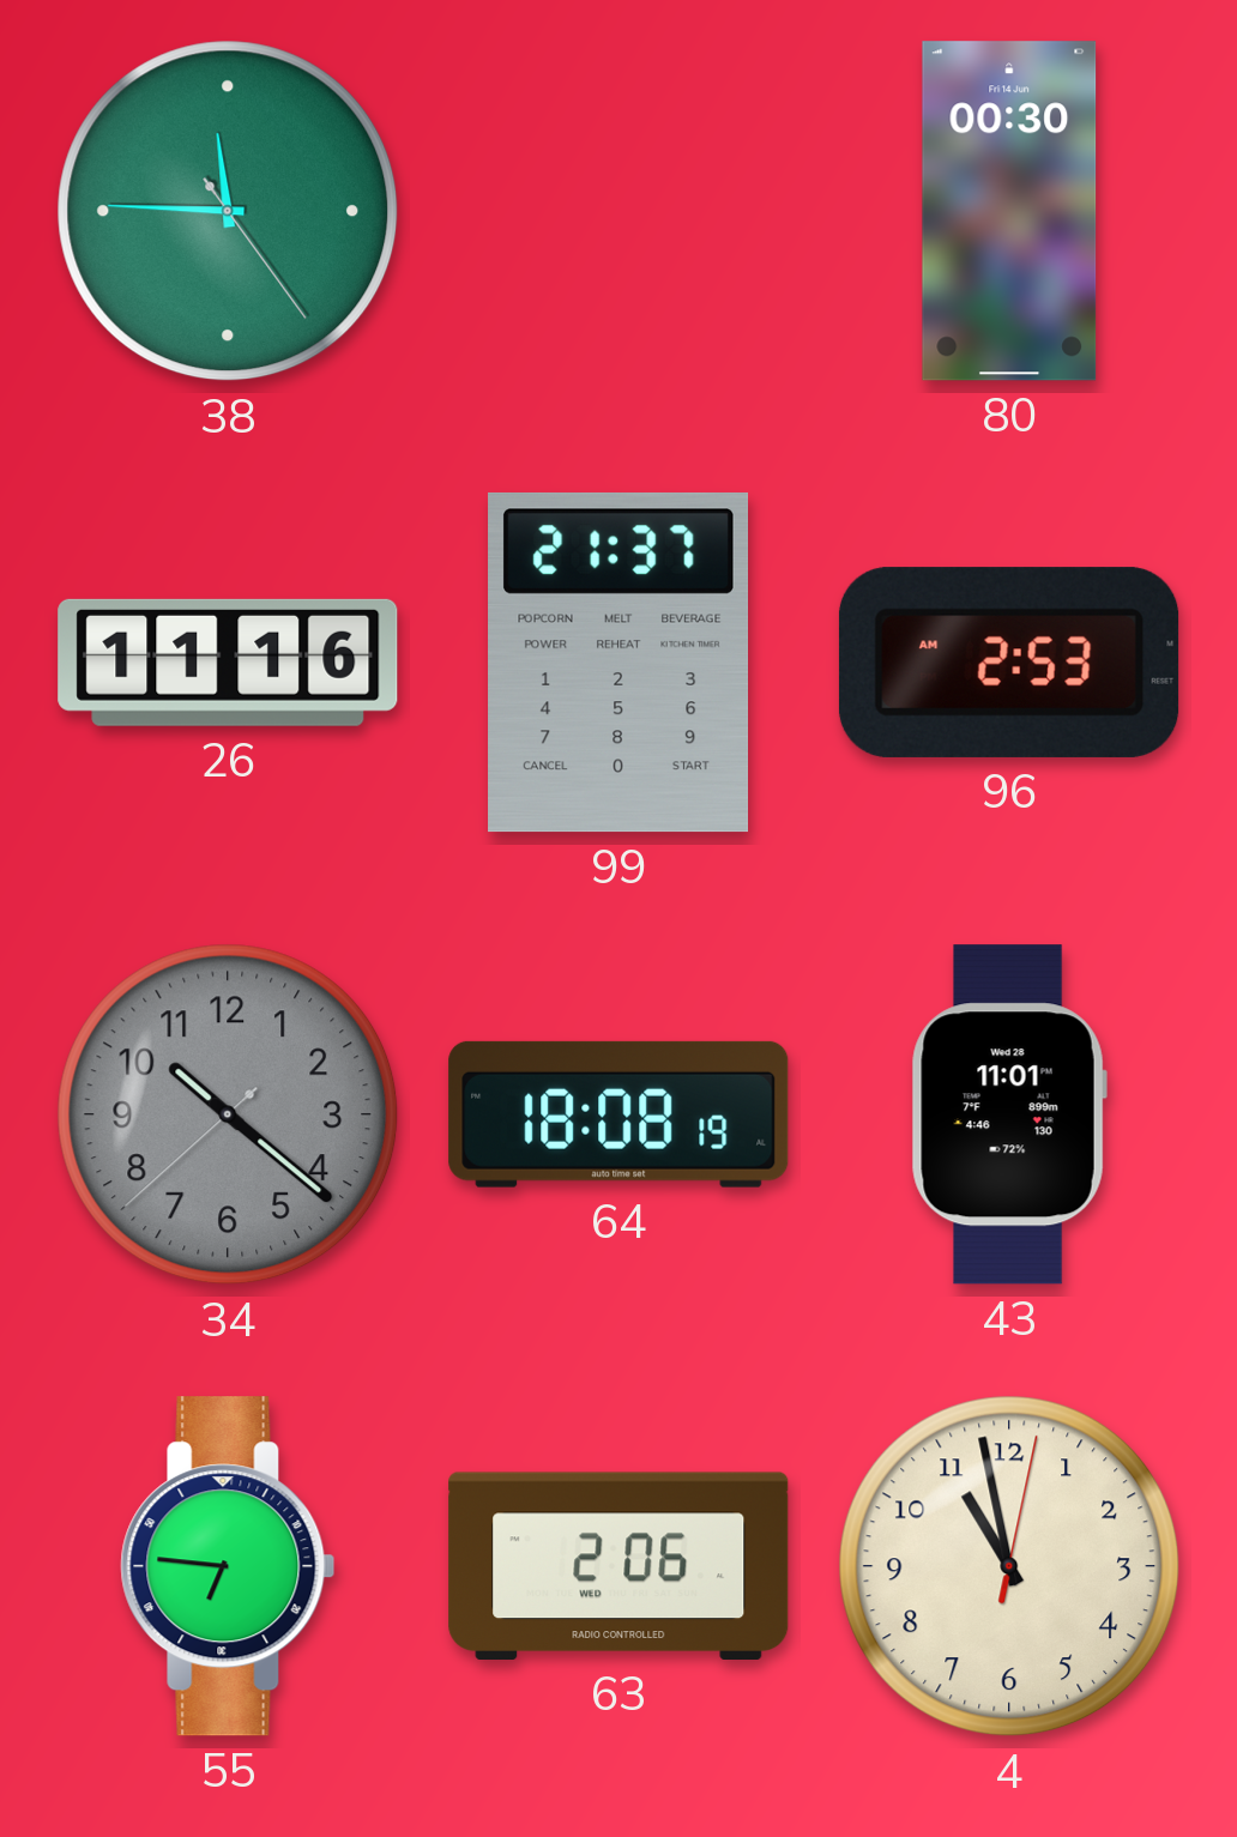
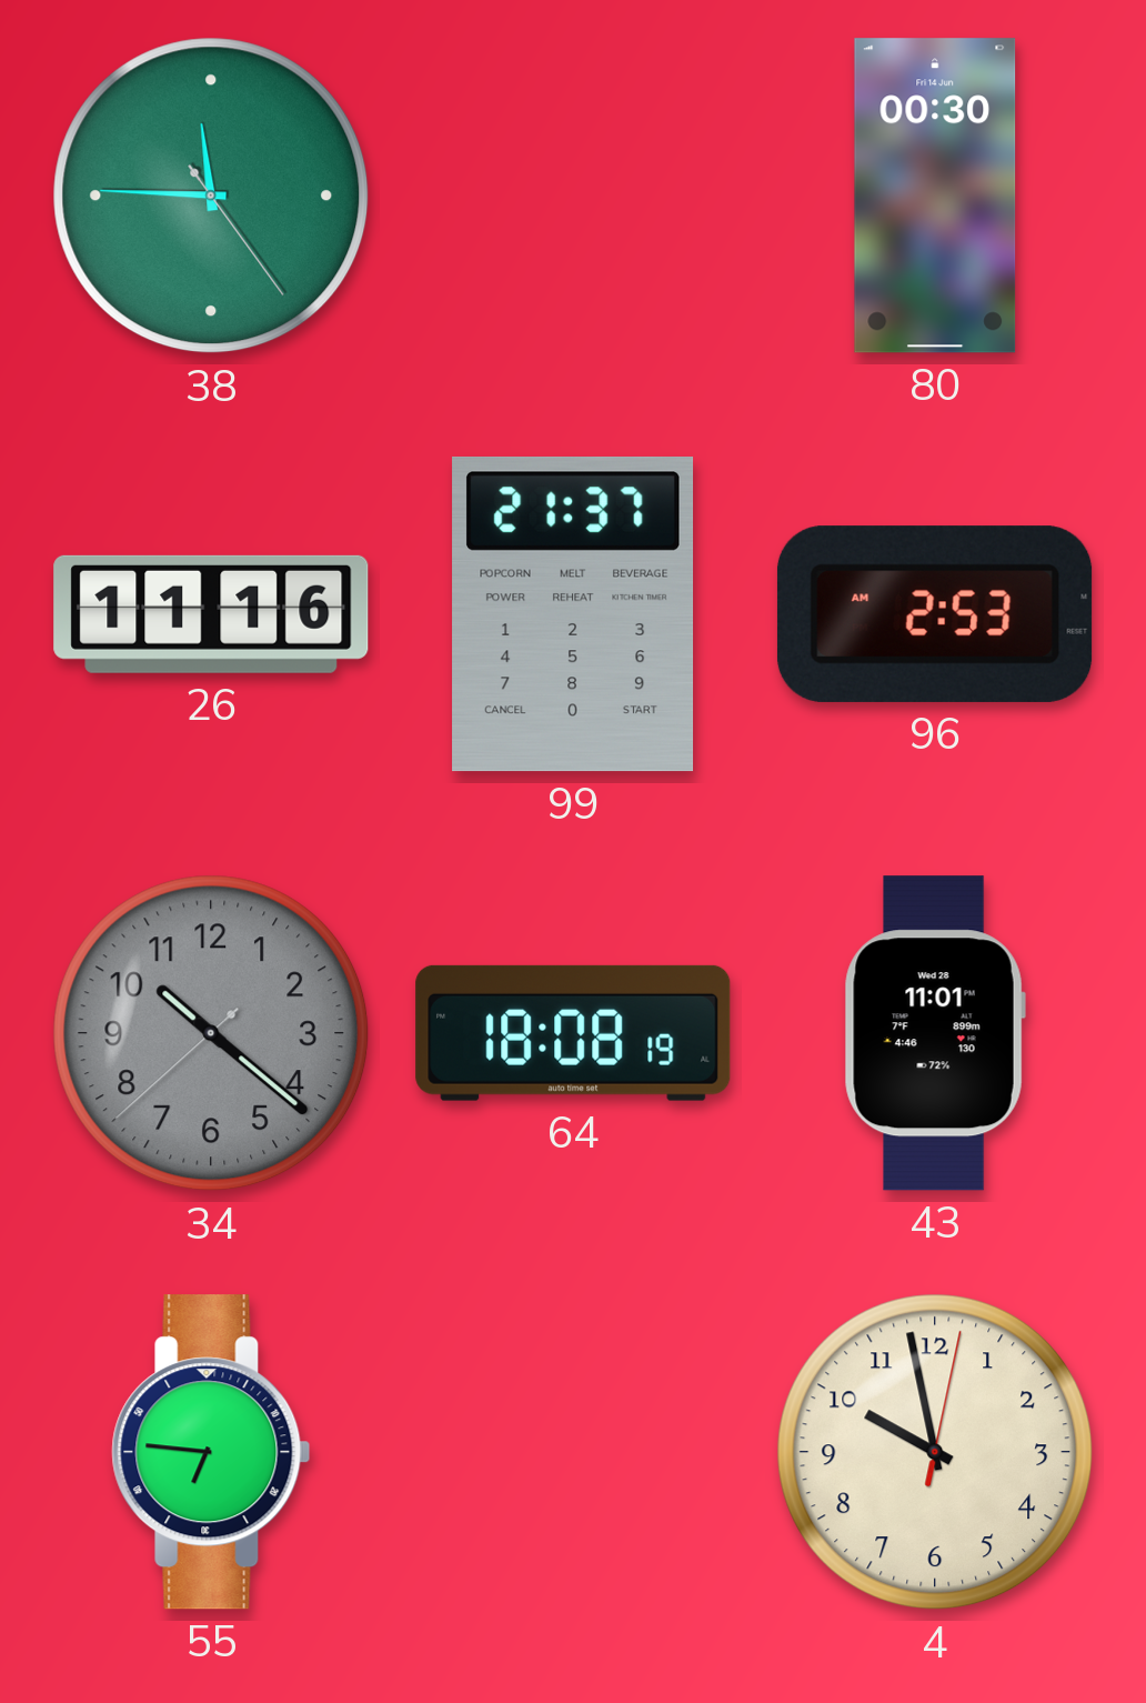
63: 2:06 -> none
4: 10:58 -> 9:58
